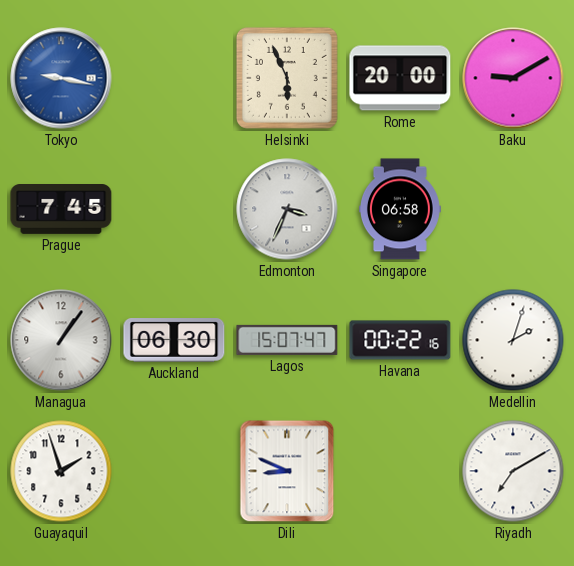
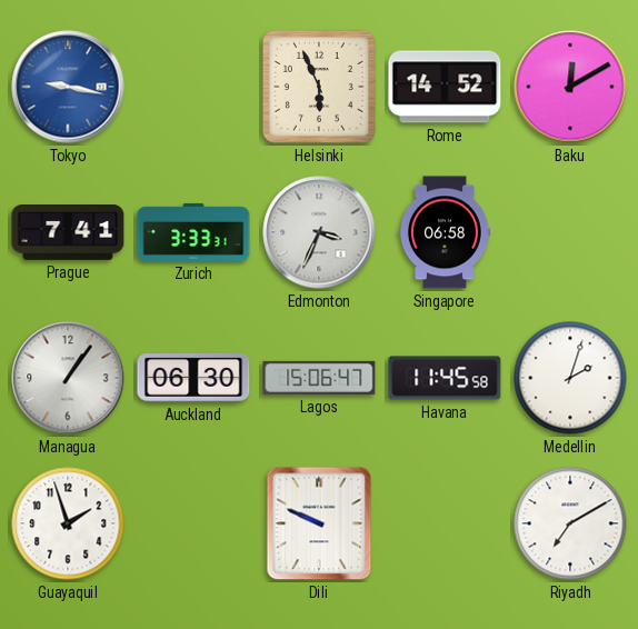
Rome: 20:00 -> 14:52
Baku: 9:10 -> 12:10
Prague: 7:45 -> 7:41
Zurich: none -> 3:33
Lagos: 15:07 -> 15:06
Havana: 00:22 -> 11:45
Dili: 8:49 -> 9:49
